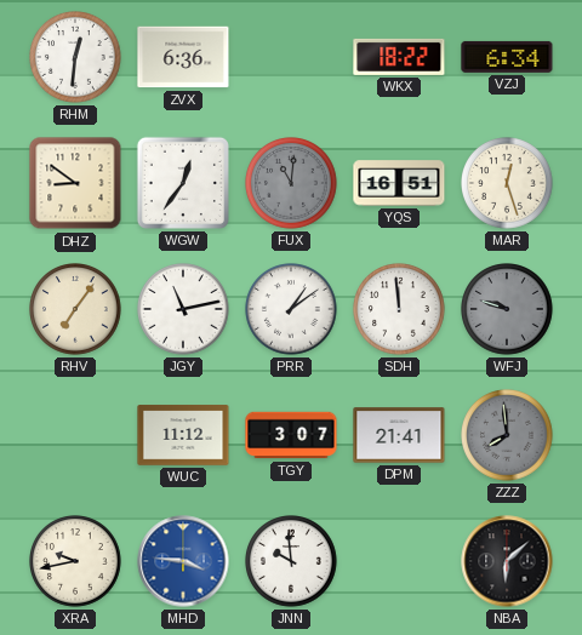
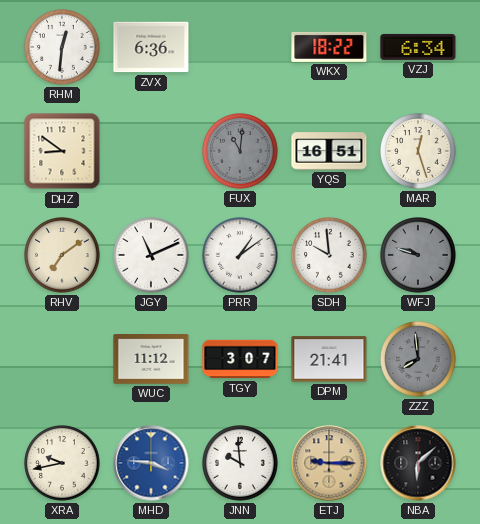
WGW: 12:36 -> none
RHV: 7:06 -> 7:09
JGY: 11:13 -> 11:11
SDH: 11:59 -> 9:59
ETJ: none -> 9:15
